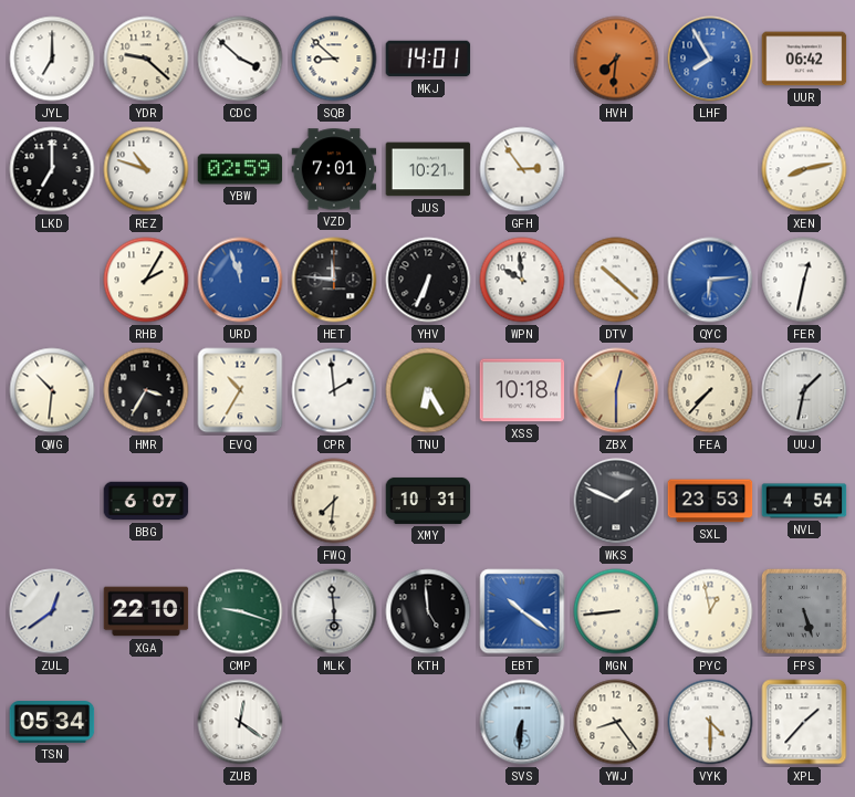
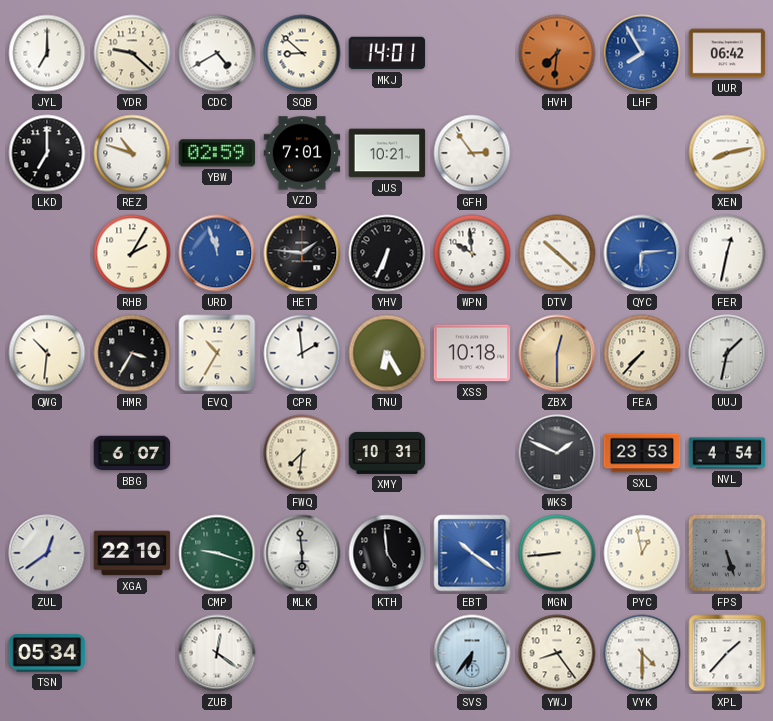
CDC: 3:52 -> 4:40
HET: 11:46 -> 1:46
SVS: 6:31 -> 6:36
